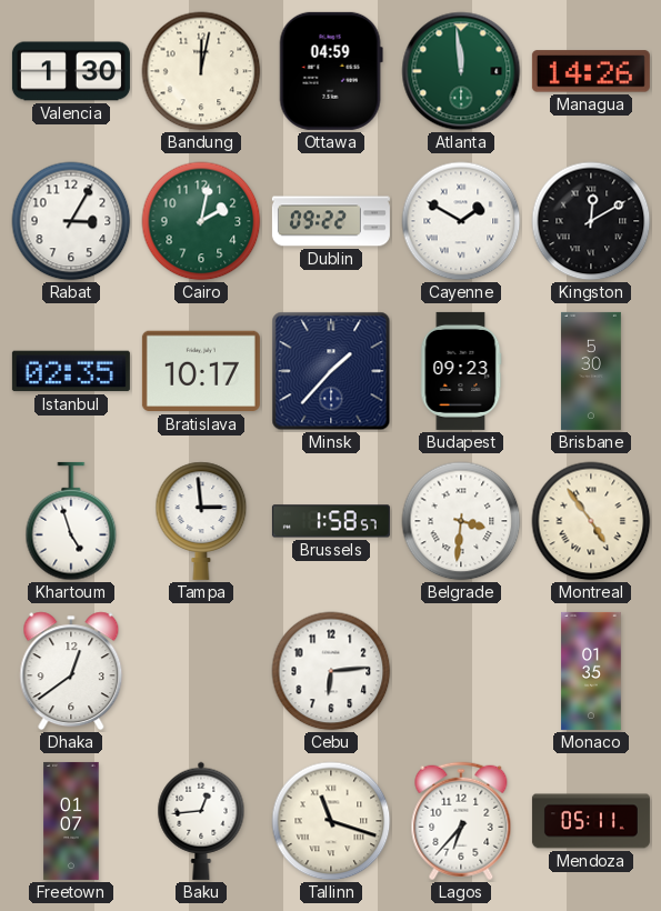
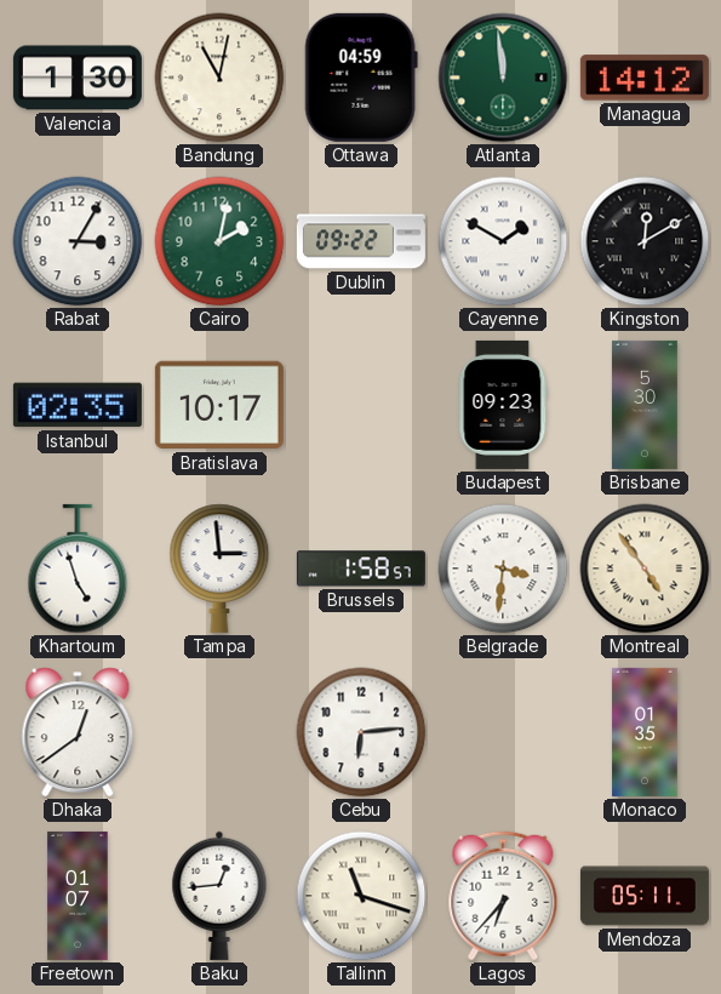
Bandung: 12:02 -> 11:02
Managua: 14:26 -> 14:12
Minsk: 1:37 -> none
